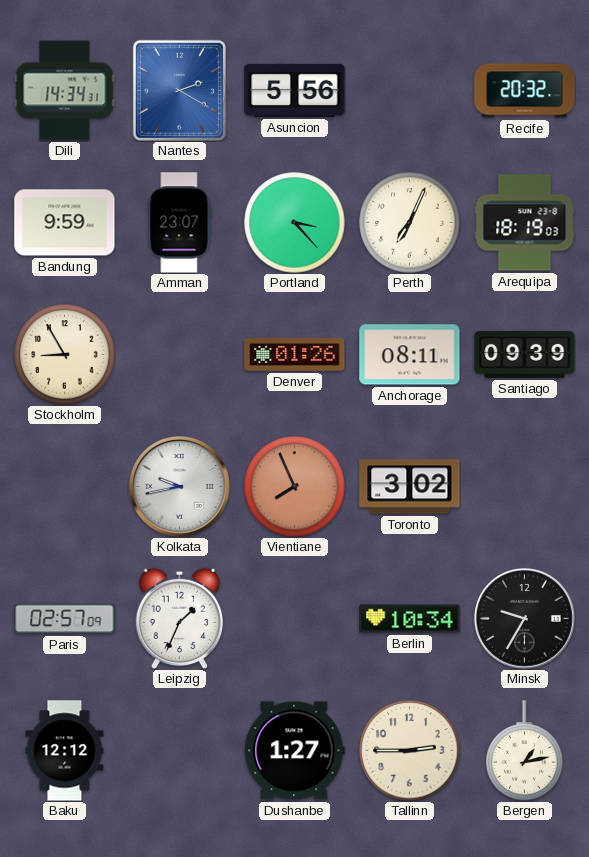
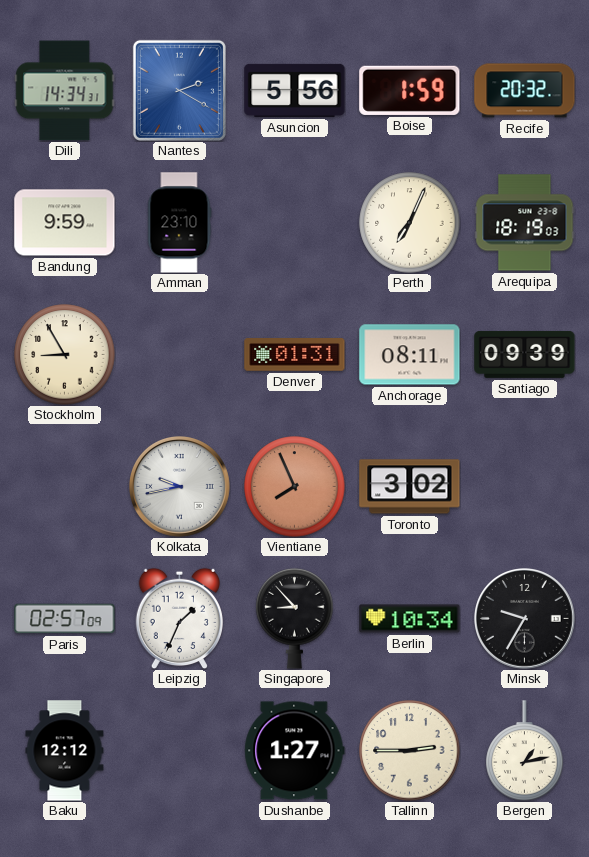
Boise: none -> 1:59
Amman: 23:07 -> 23:10
Portland: 3:23 -> none
Denver: 01:26 -> 01:31
Singapore: none -> 8:53
